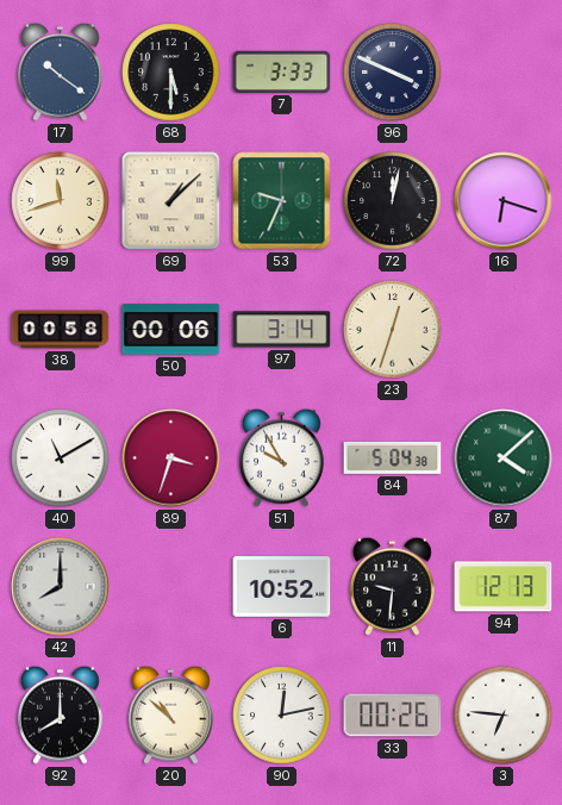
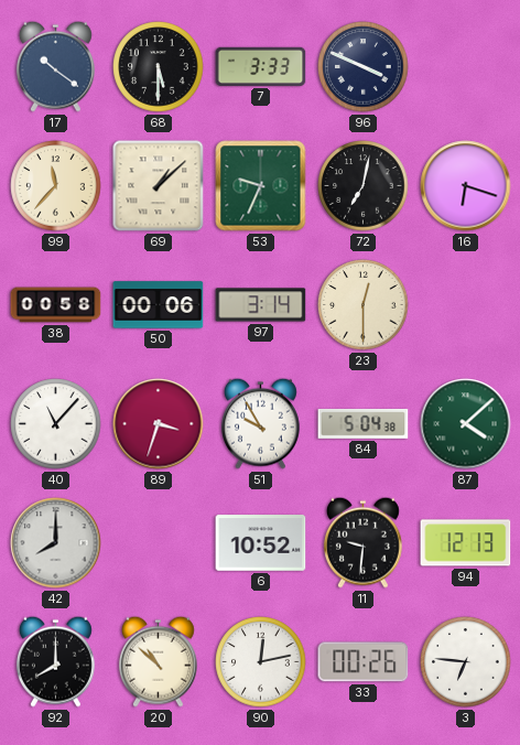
99: 11:42 -> 11:37
72: 12:02 -> 7:02
23: 12:33 -> 12:30
40: 11:10 -> 11:07
